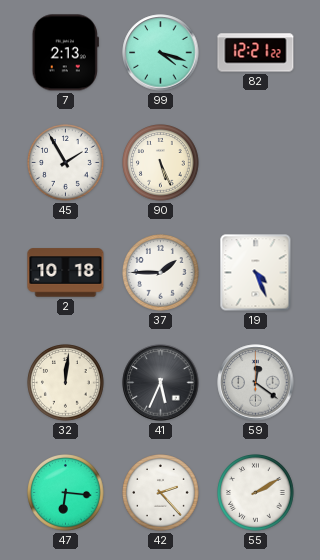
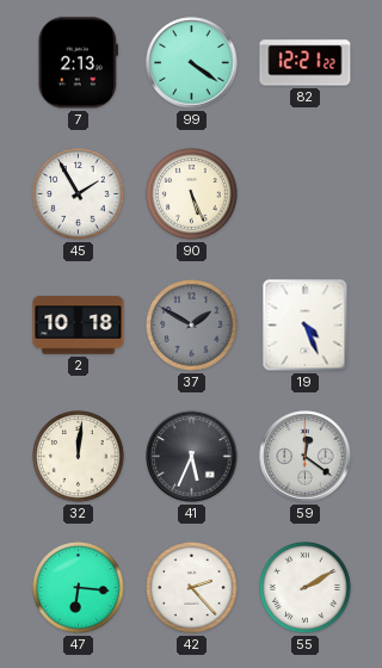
99: 4:18 -> 4:21
37: 1:45 -> 1:50
37 dial: white -> grey
